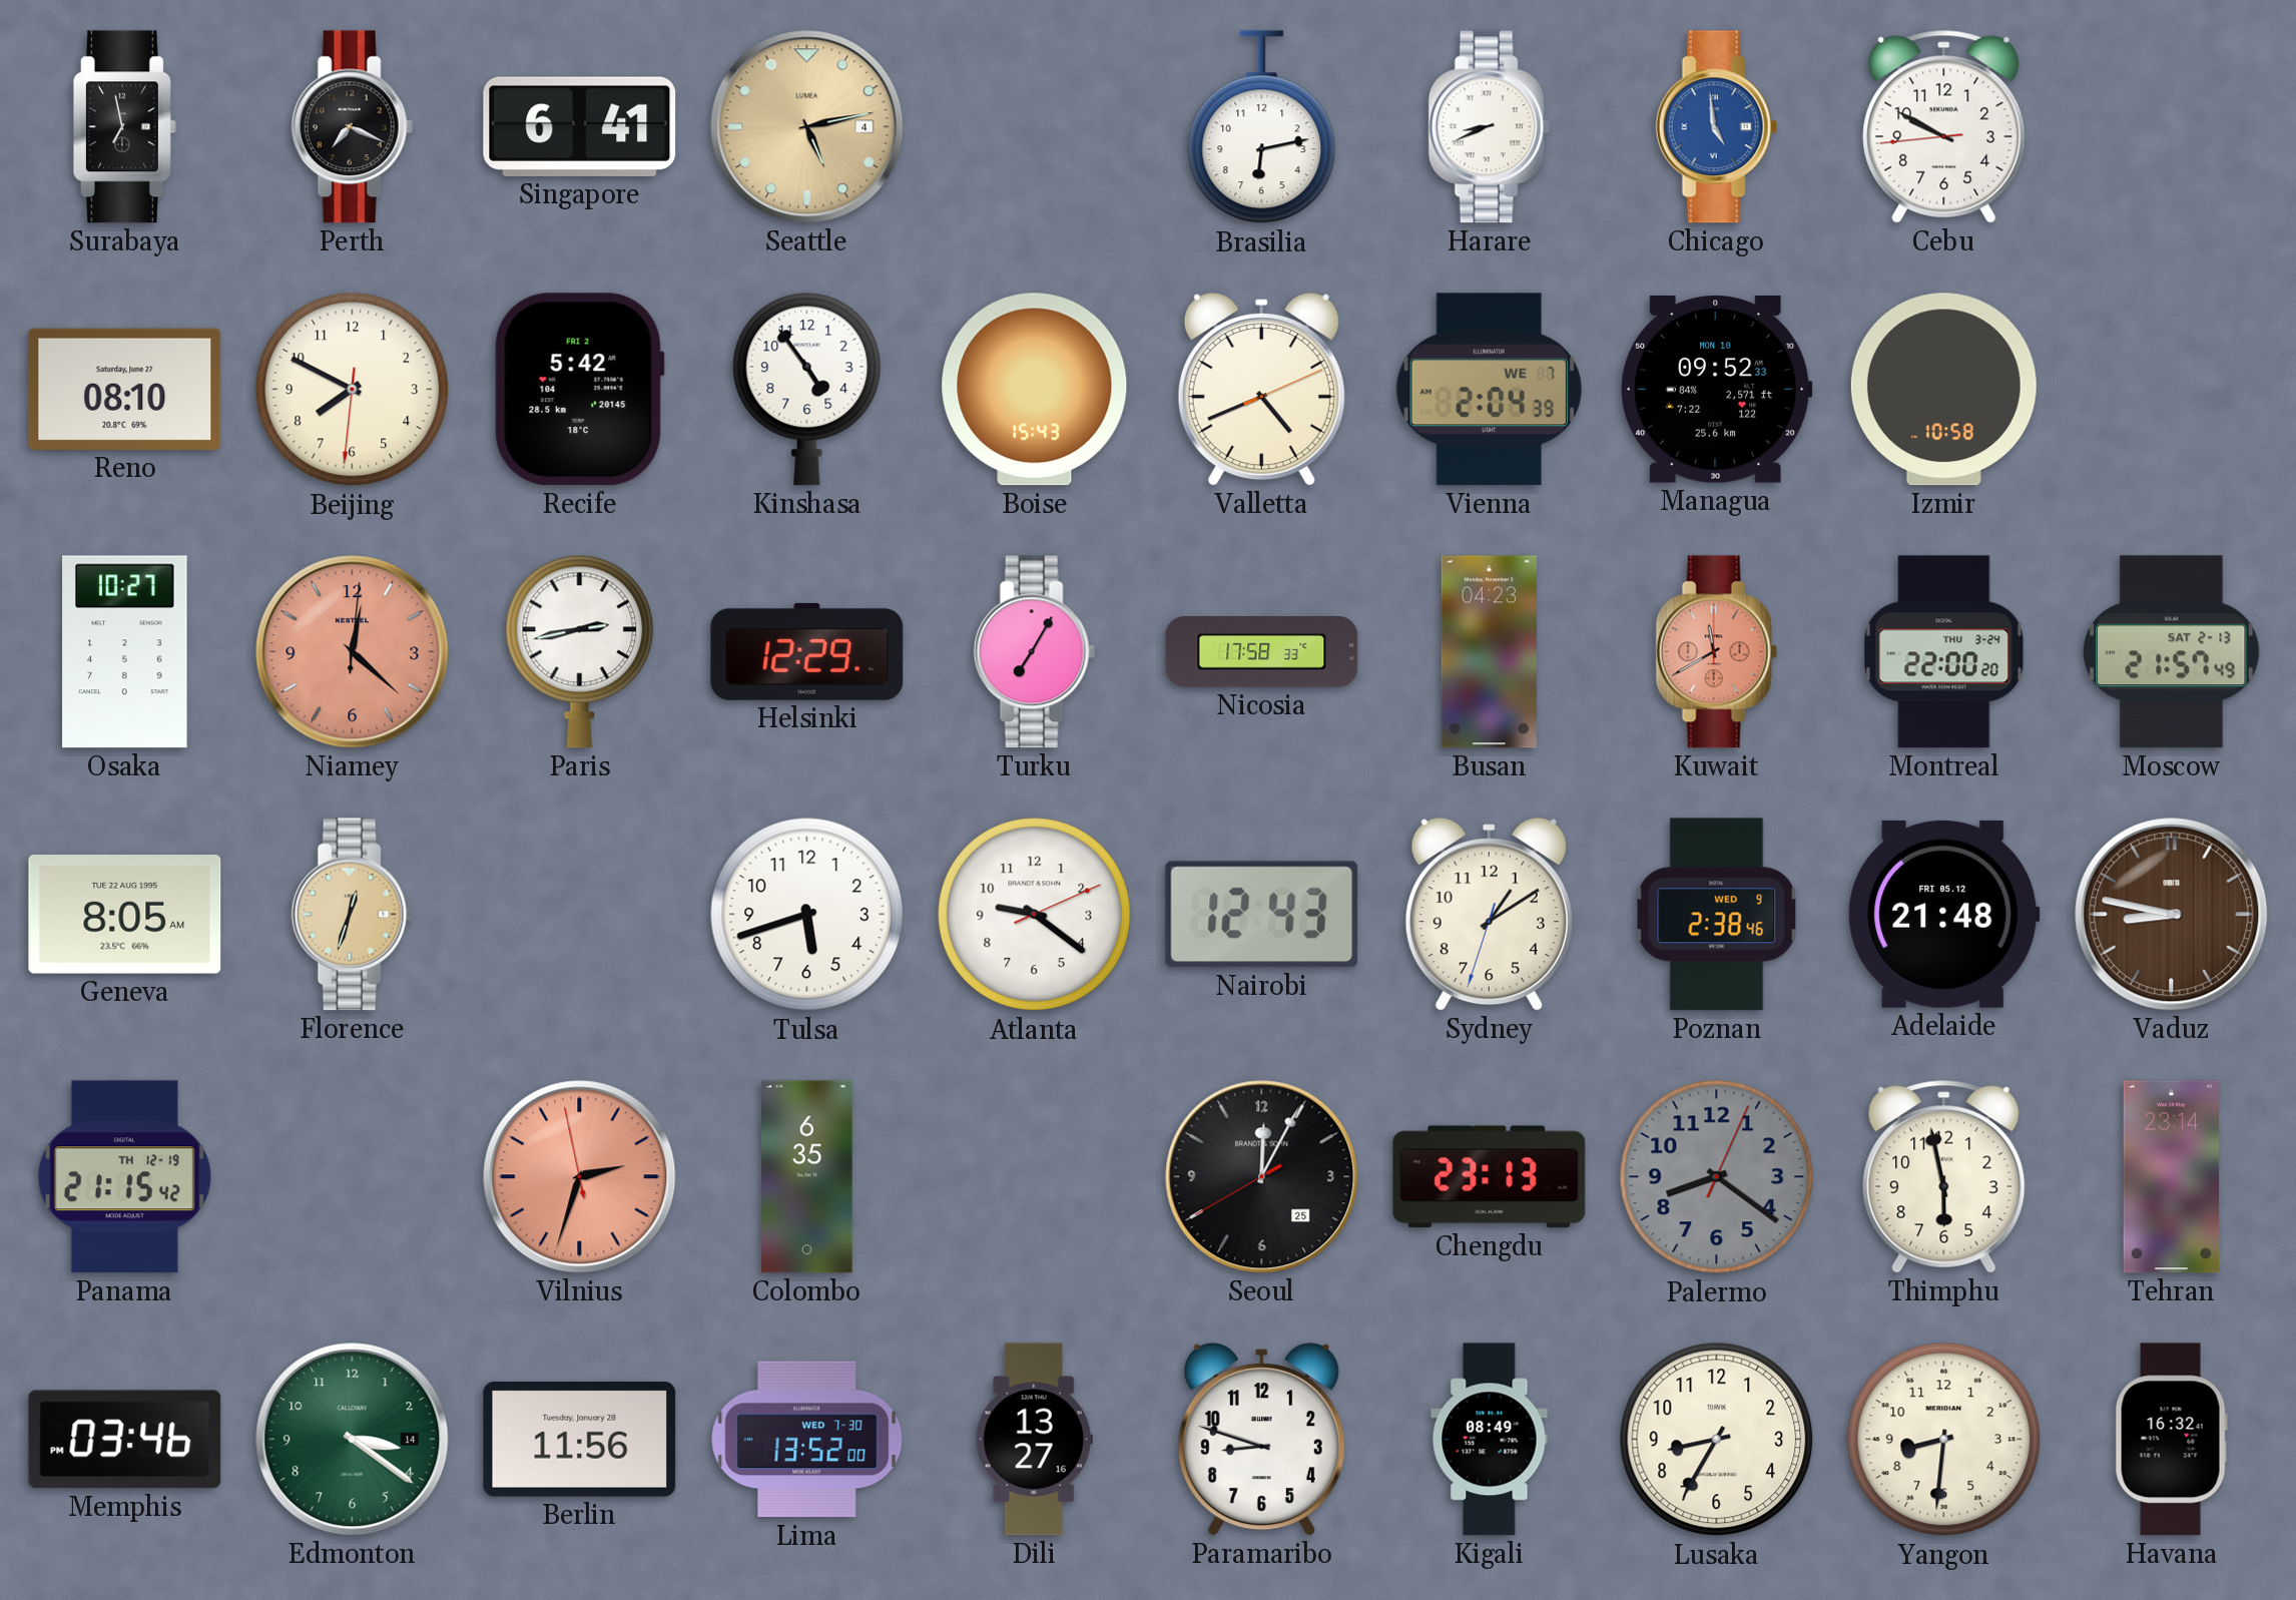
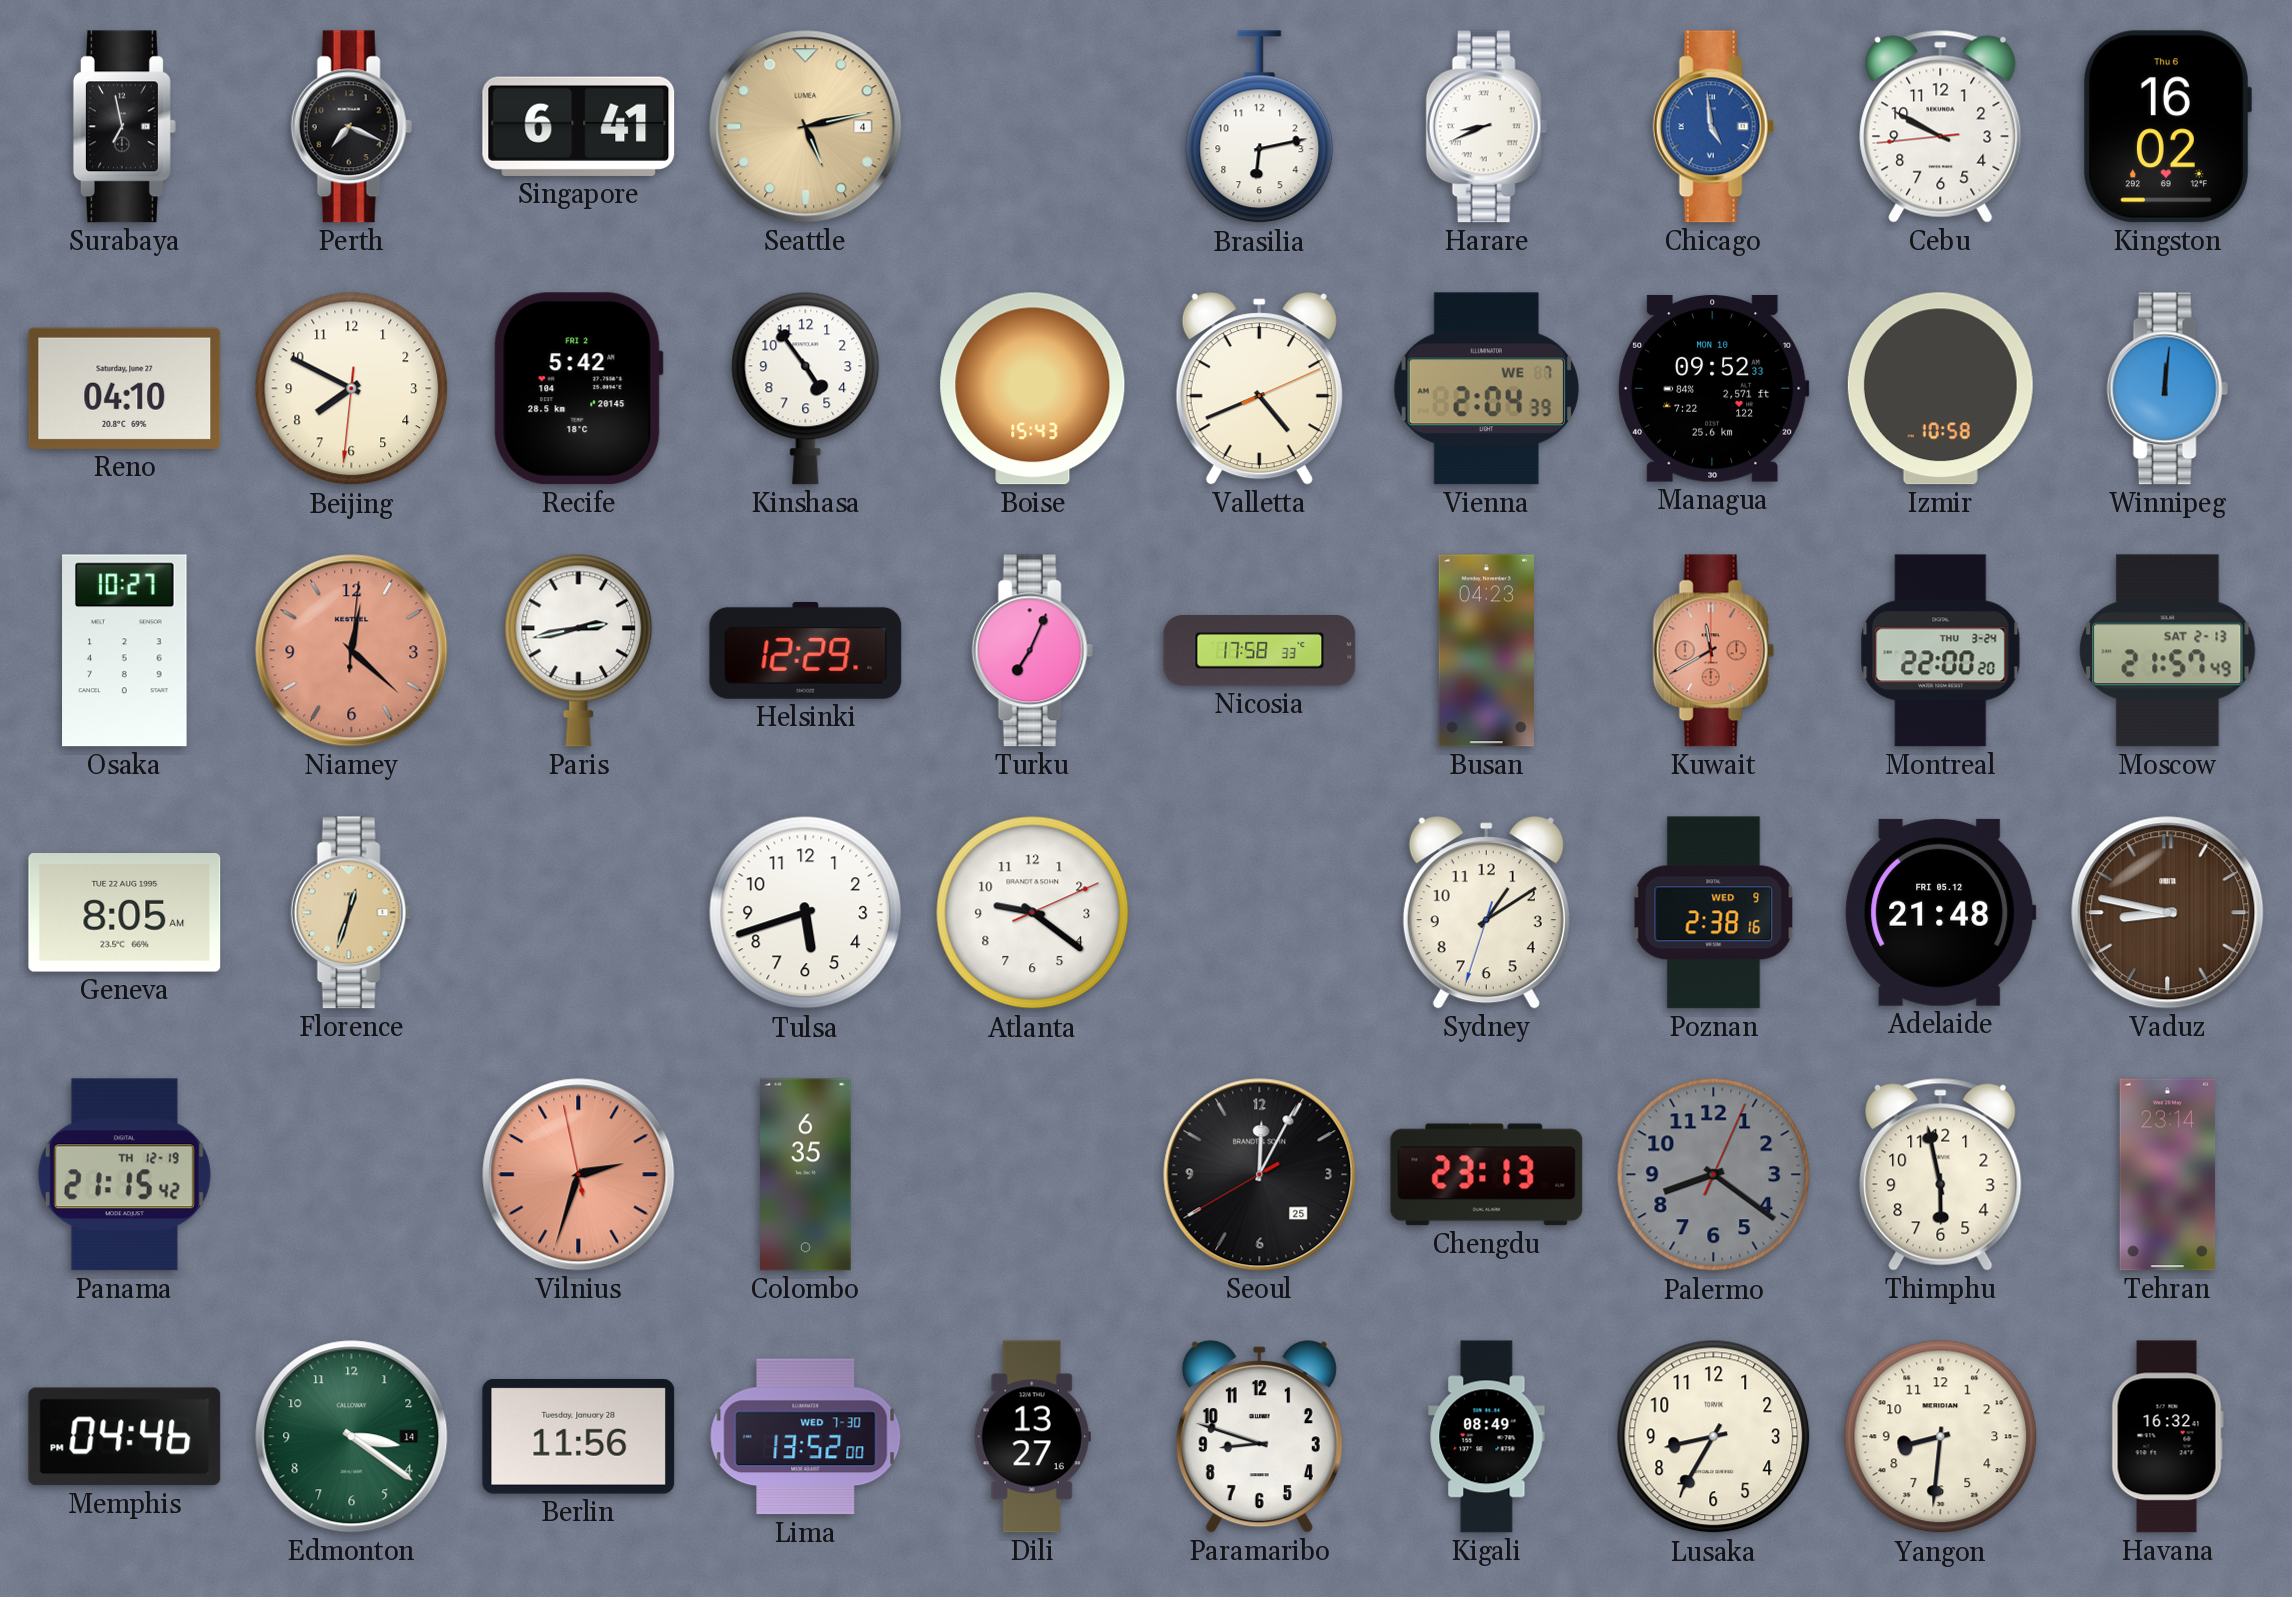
Kingston: none -> 16:02
Reno: 08:10 -> 04:10
Winnipeg: none -> 12:01
Turku: 7:05 -> 7:04
Nairobi: 12:43 -> none
Poznan: 2:38:46 -> 2:38:16
Memphis: 03:46 -> 04:46
